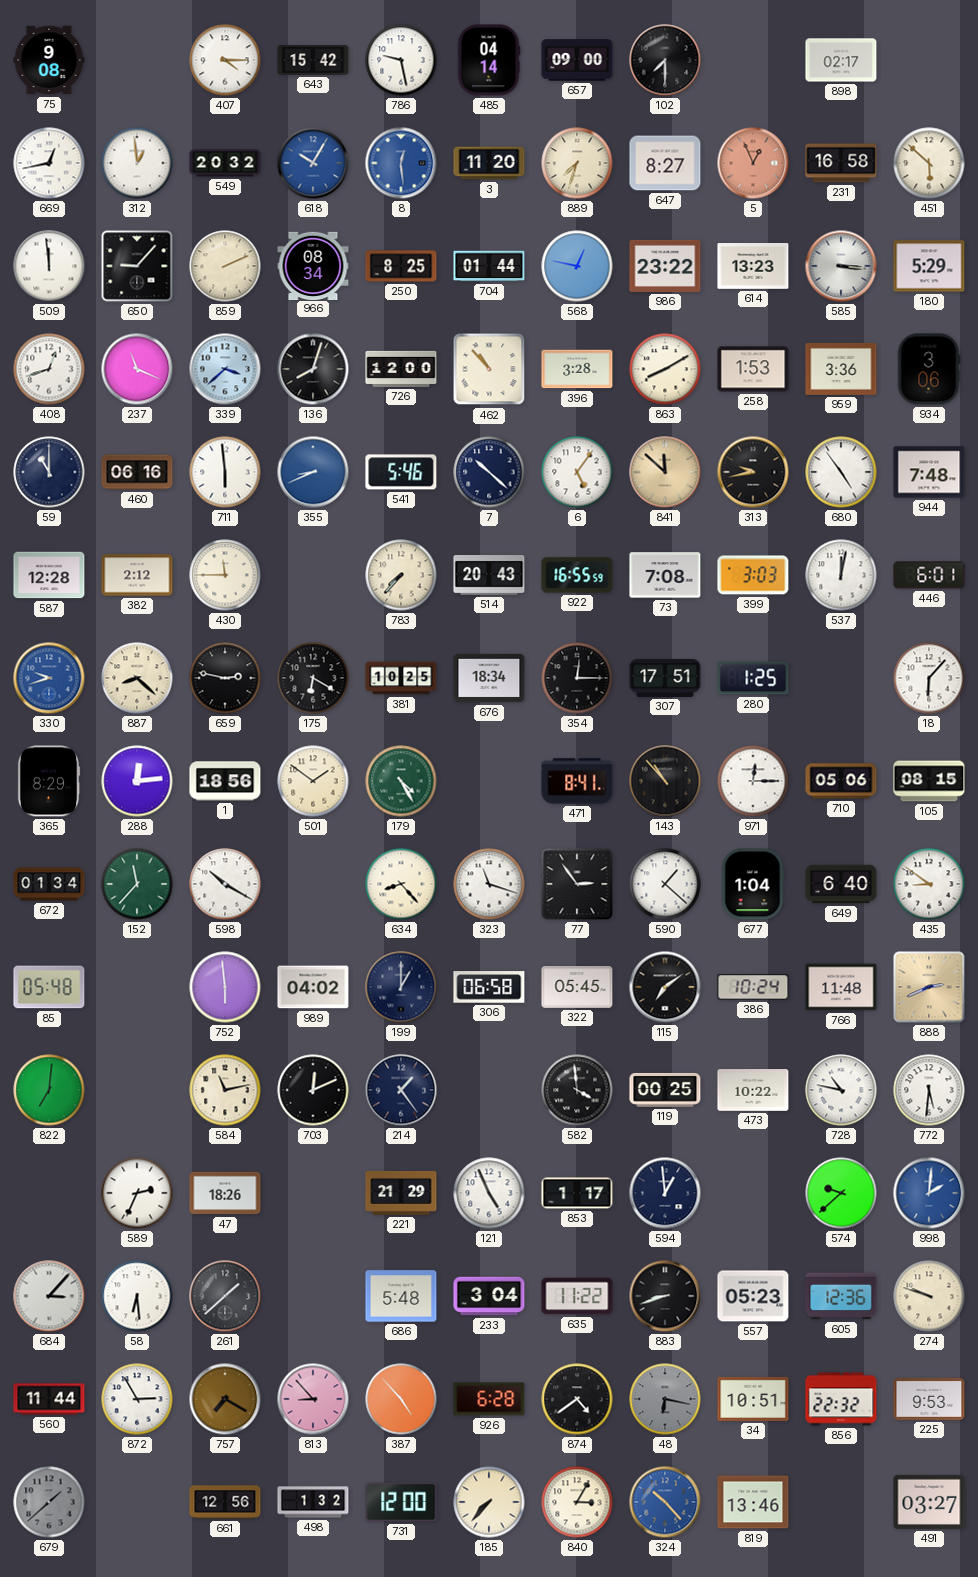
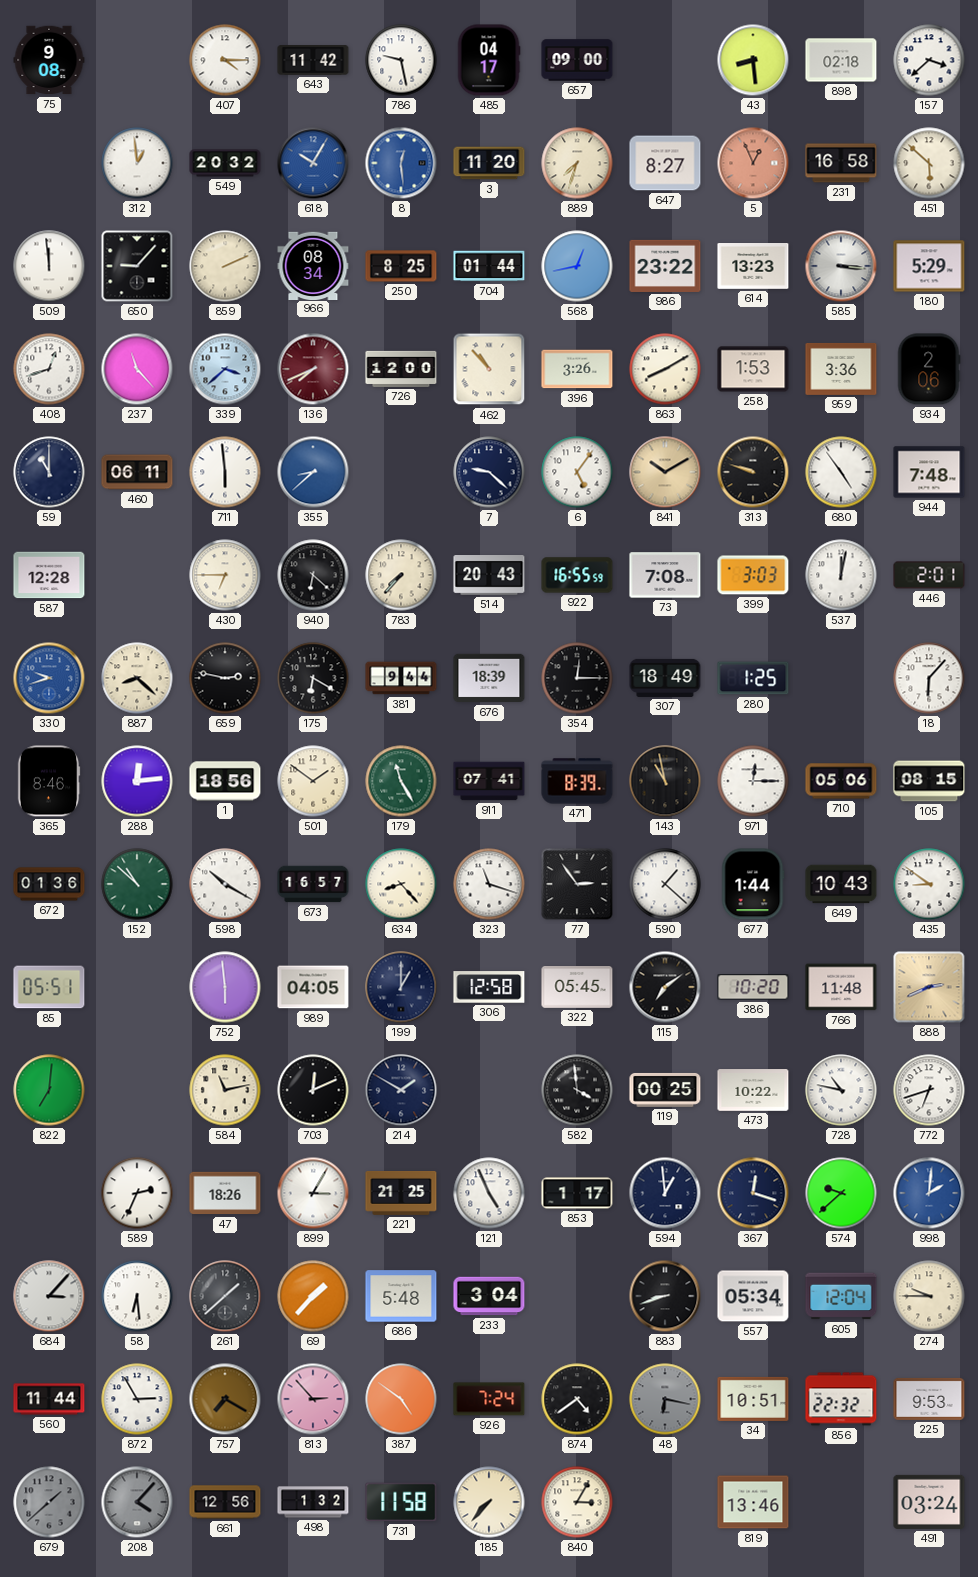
643: 15:42 -> 11:42
485: 04:14 -> 04:17
102: 7:30 -> none
43: none -> 8:29
898: 02:17 -> 02:18
157: none -> 3:38
669: 12:43 -> none
568: 12:47 -> 12:43
237: 11:19 -> 11:23
136: 8:03 -> 7:41
136 dial: black -> burgundy
396: 3:28 -> 3:26
934: 3:06 -> 2:06
460: 06:16 -> 06:11
355: 8:41 -> 8:38
541: 5:46 -> none
7: 10:22 -> 9:22
841: 11:52 -> 10:10
313: 9:43 -> 9:48
382: 2:12 -> none
430: 11:45 -> 6:45
940: none -> 6:22
446: 6:01 -> 2:01
381: 10:25 -> 9:44
676: 18:34 -> 18:39
307: 17:51 -> 18:49
365: 8:29 -> 8:46
179: 4:25 -> 11:25
911: none -> 07:41
471: 8:41 -> 8:39
143: 10:53 -> 10:58
672: 01:34 -> 01:36
152: 11:37 -> 10:52
673: none -> 16:57
677: 1:04 -> 1:44
649: 6:40 -> 10:43
85: 05:48 -> 05:51
989: 04:02 -> 04:05
306: 06:58 -> 12:58
386: 10:24 -> 10:20
214: 1:24 -> 1:50
772: 5:31 -> 6:42
899: none -> 3:05
221: 21:29 -> 21:25
367: none -> 12:18
69: none -> 1:37
635: 11:22 -> none
557: 05:23 -> 05:34
605: 12:36 -> 12:04
274: 9:48 -> 9:45
813: 8:53 -> 2:53
387: 4:53 -> 4:51
926: 6:28 -> 7:24
208: none -> 4:07
731: 12:00 -> 11:58
324: 10:23 -> none
491: 03:27 -> 03:24
